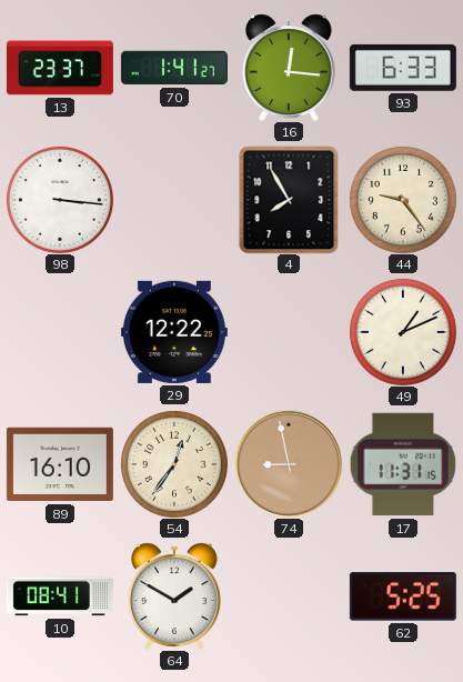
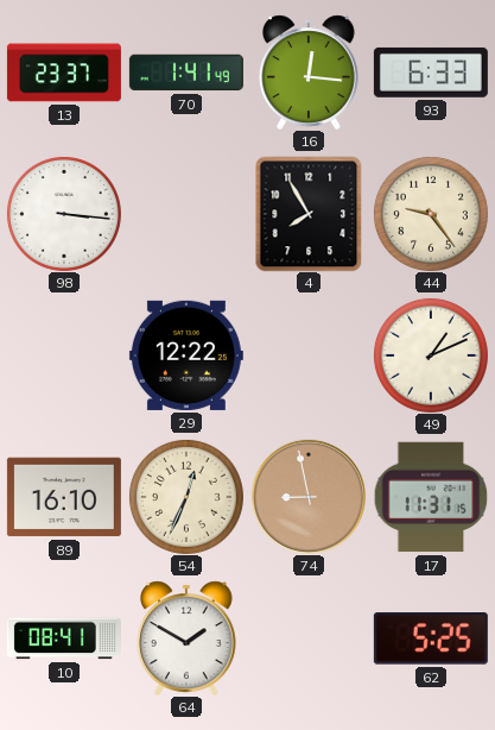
70: 1:41:27 -> 1:41:49
54: 12:36 -> 12:34
